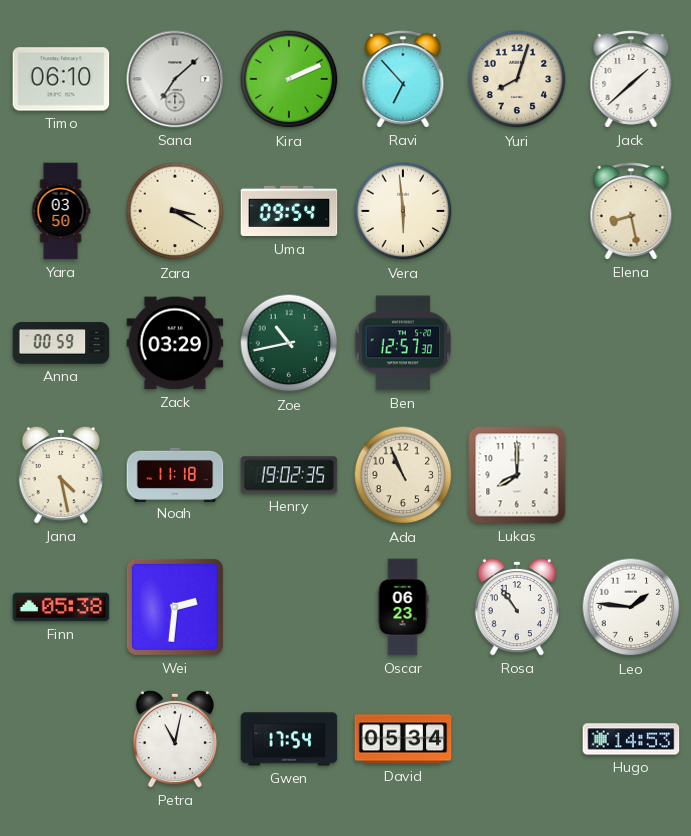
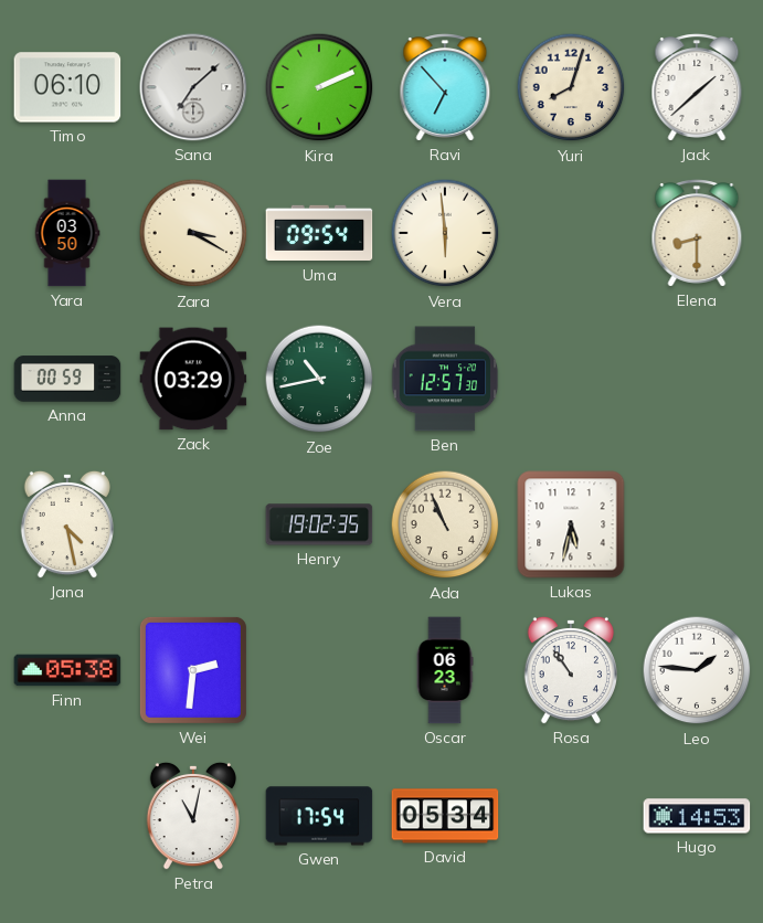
Elena: 8:28 -> 8:30
Noah: 11:18 -> none
Lukas: 8:00 -> 5:32
